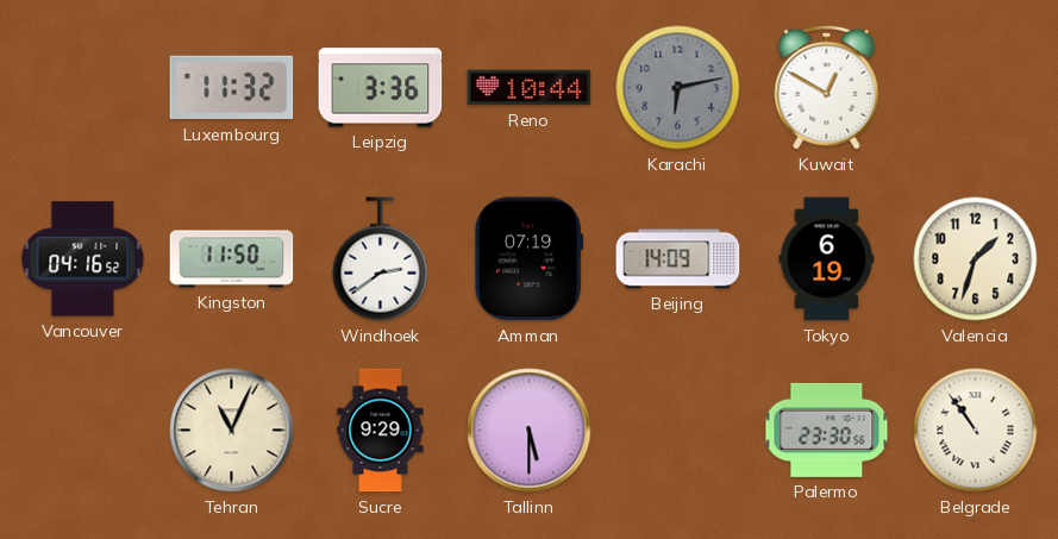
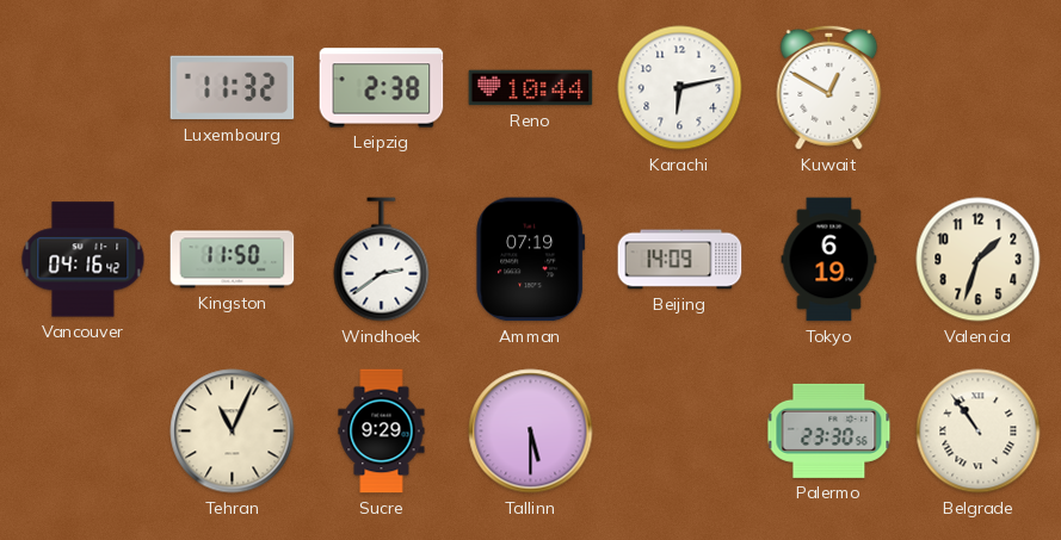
Leipzig: 3:36 -> 2:38
Karachi dial: grey -> white
Vancouver: 04:16:52 -> 04:16:42
